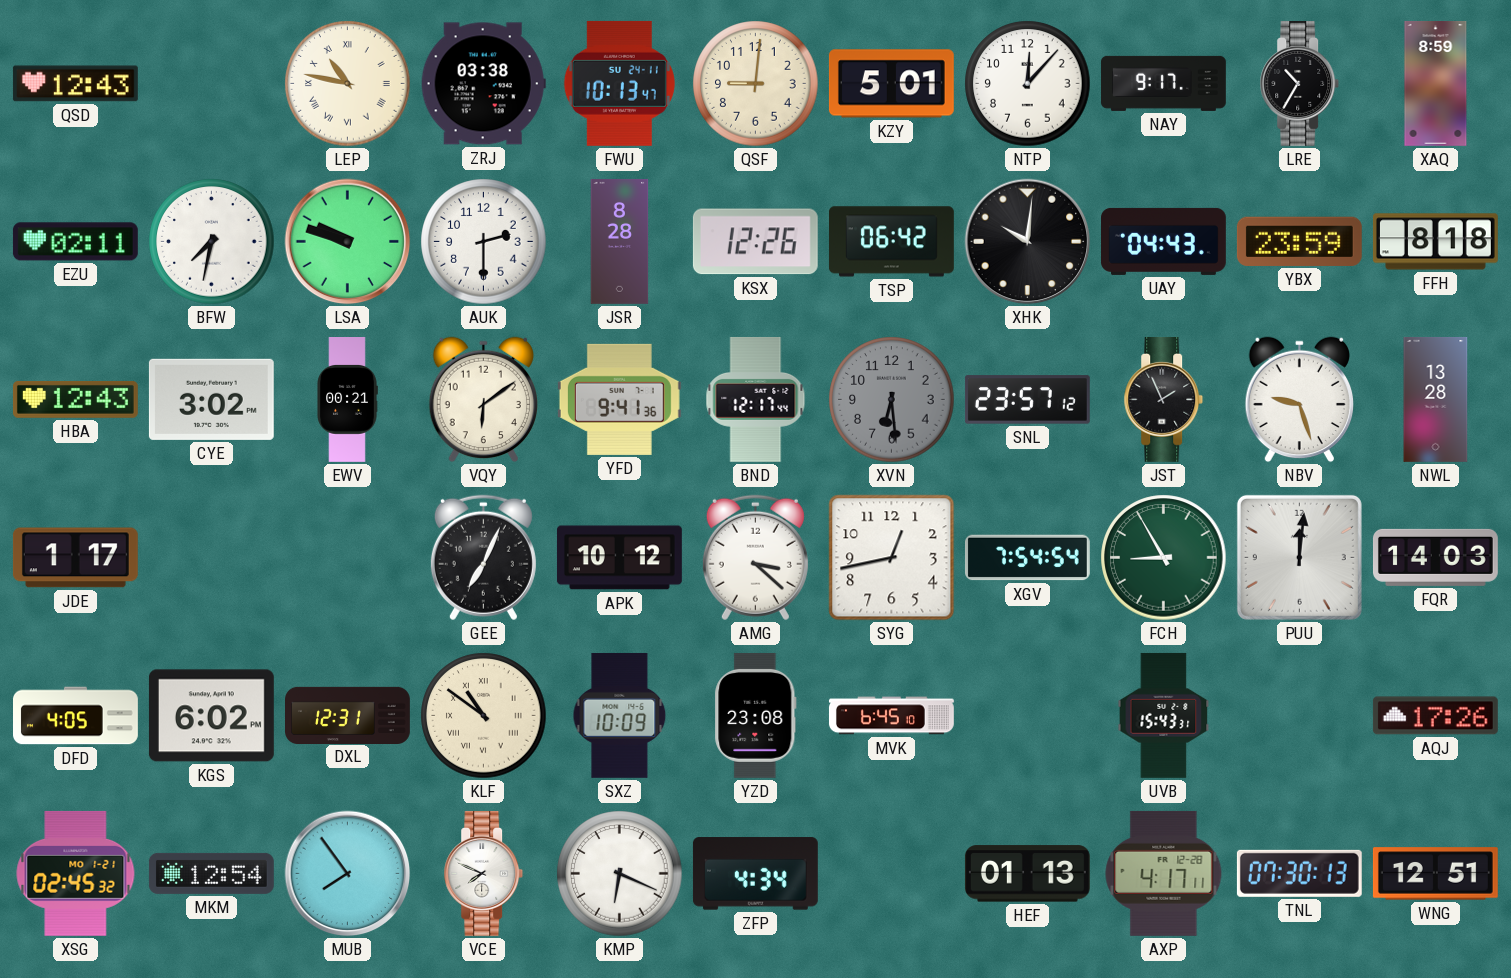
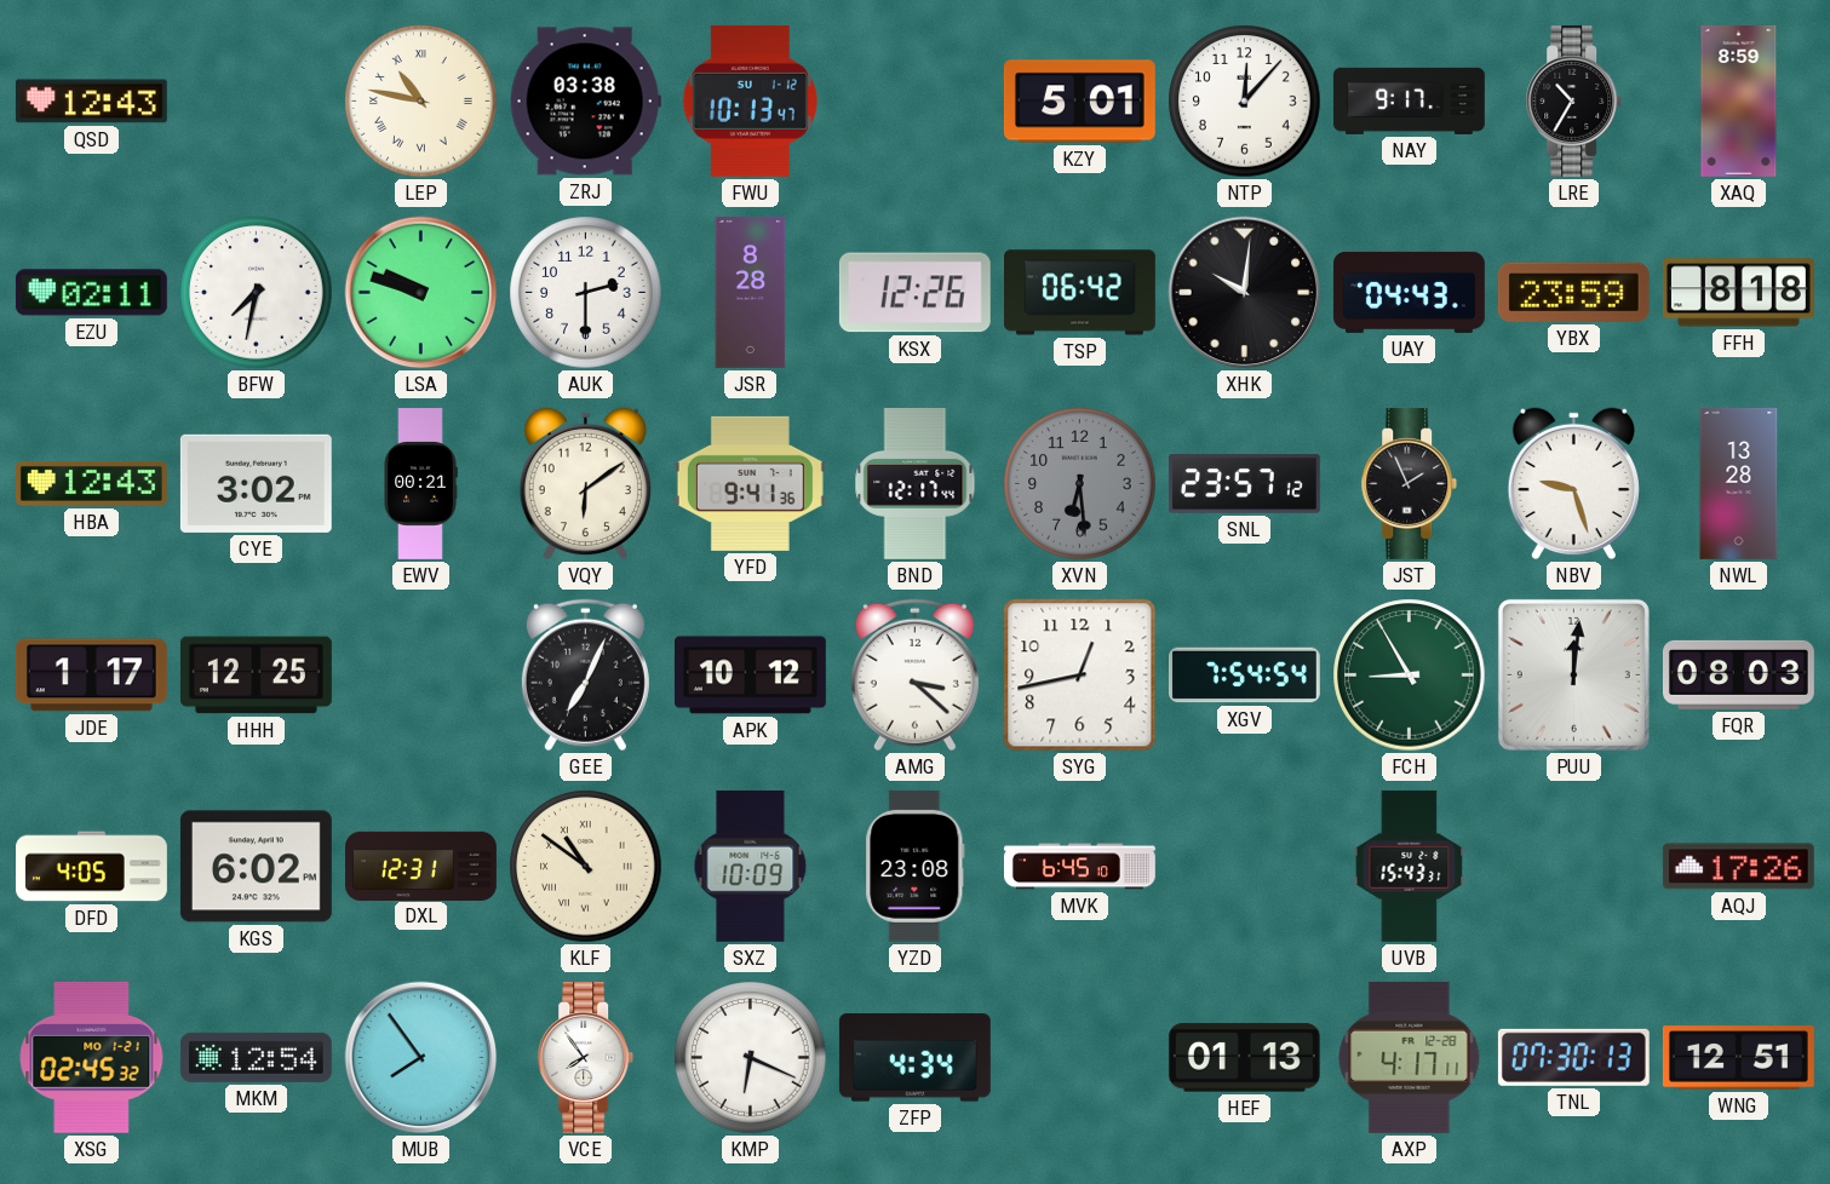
FWU date: SU 24-11 -> SU 1-12
QSF: 9:01 -> none
HHH: none -> 12:25
FQR: 14:03 -> 08:03
VCE: 7:49 -> 7:54
